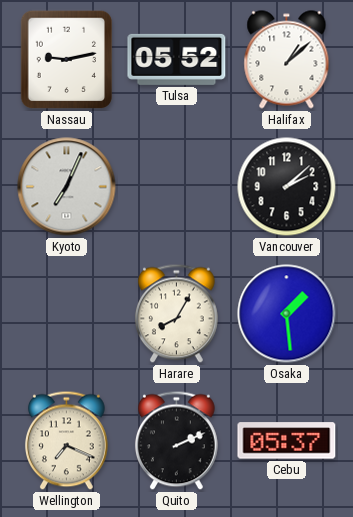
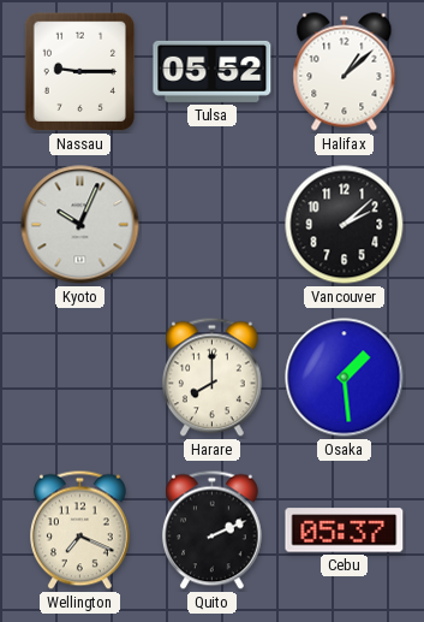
Nassau: 9:13 -> 9:15
Kyoto: 7:04 -> 10:04
Harare: 8:05 -> 8:00
